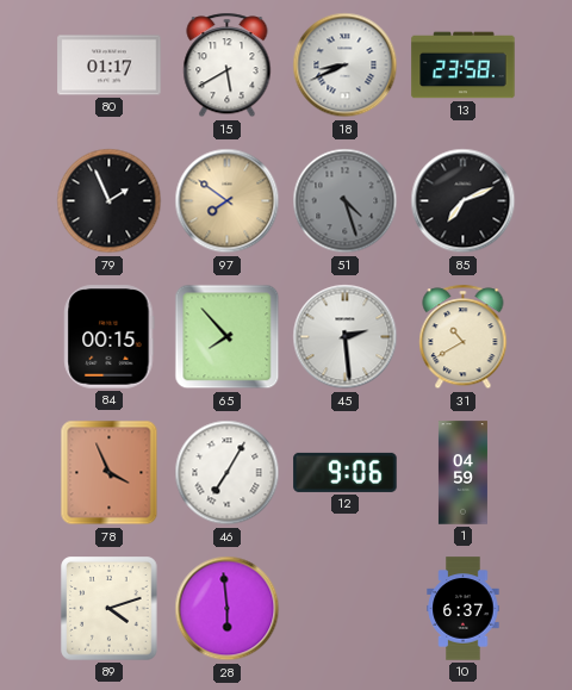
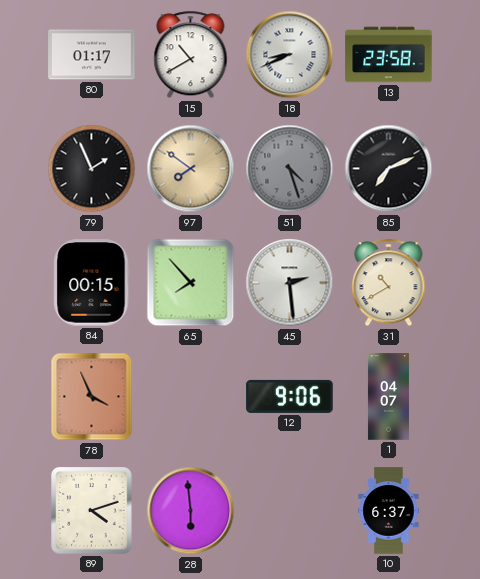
15: 5:40 -> 10:40
46: 7:05 -> none
1: 04:59 -> 04:07
